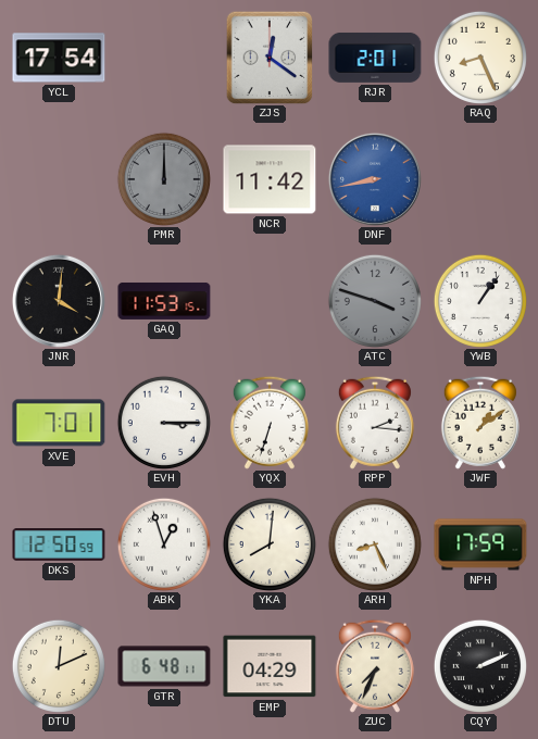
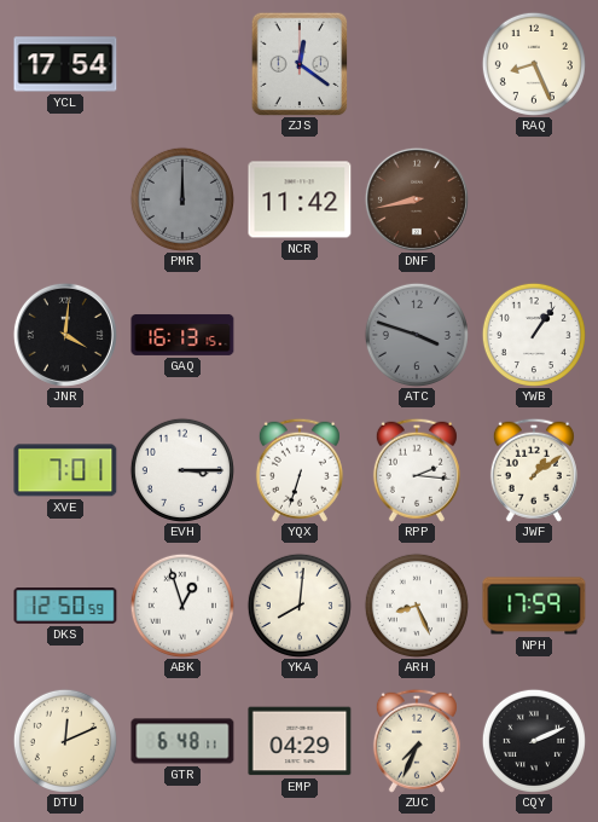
RJR: 2:01 -> none
DNF dial: blue -> brown
GAQ: 11:53 -> 16:13
